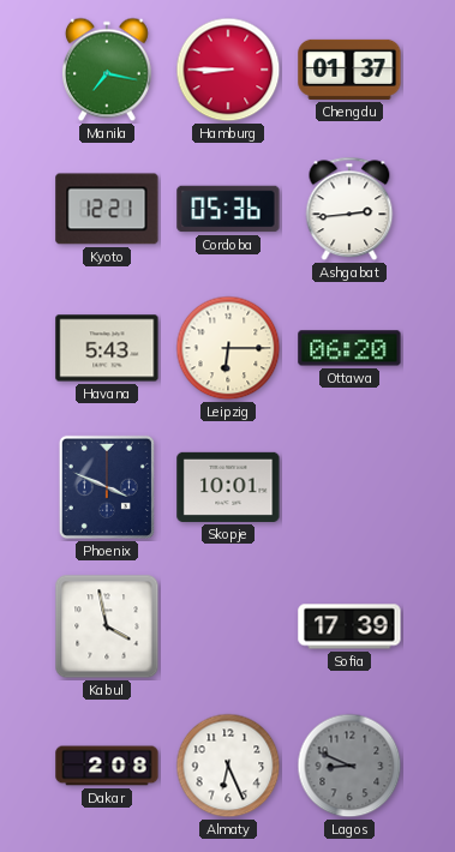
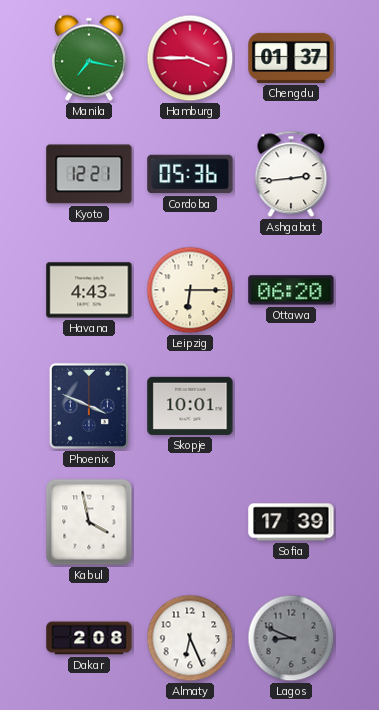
Hamburg: 8:45 -> 3:45
Havana: 5:43 -> 4:43
